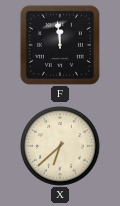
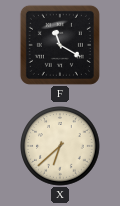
F: 11:59 -> 11:20
